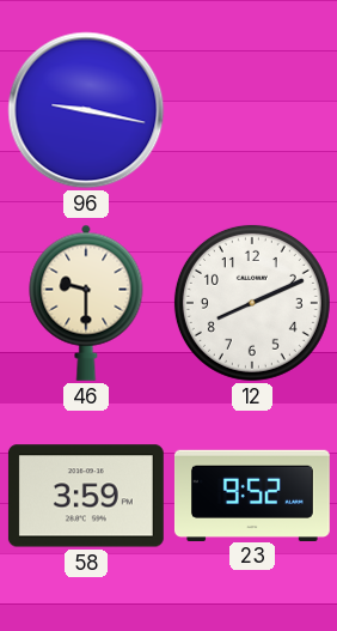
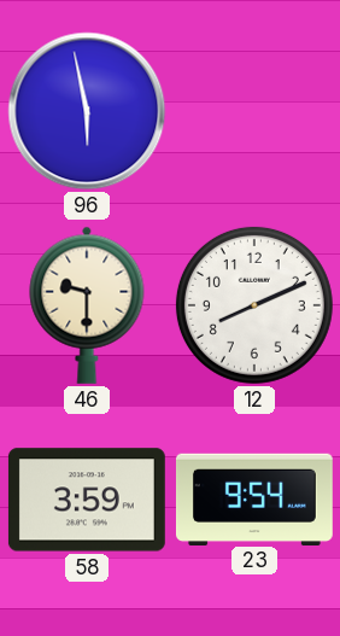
96: 9:17 -> 5:58
23: 9:52 -> 9:54
